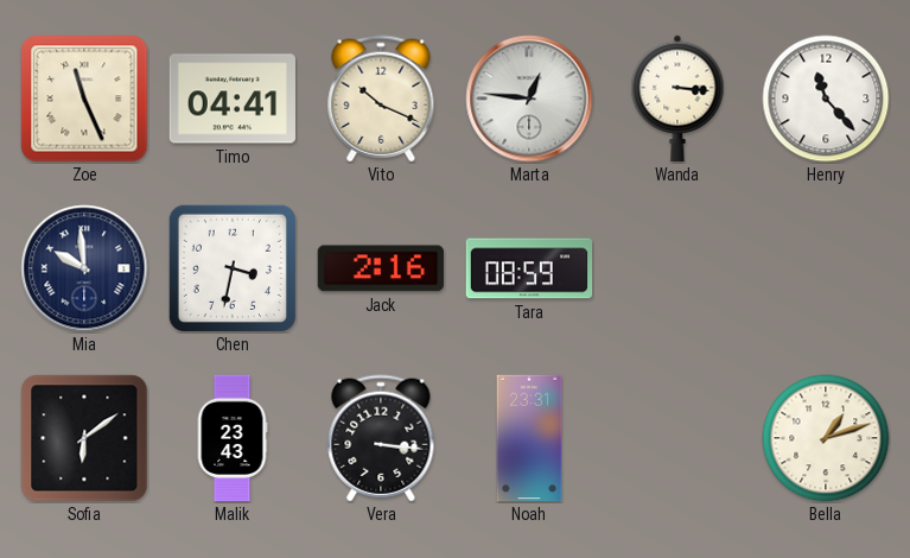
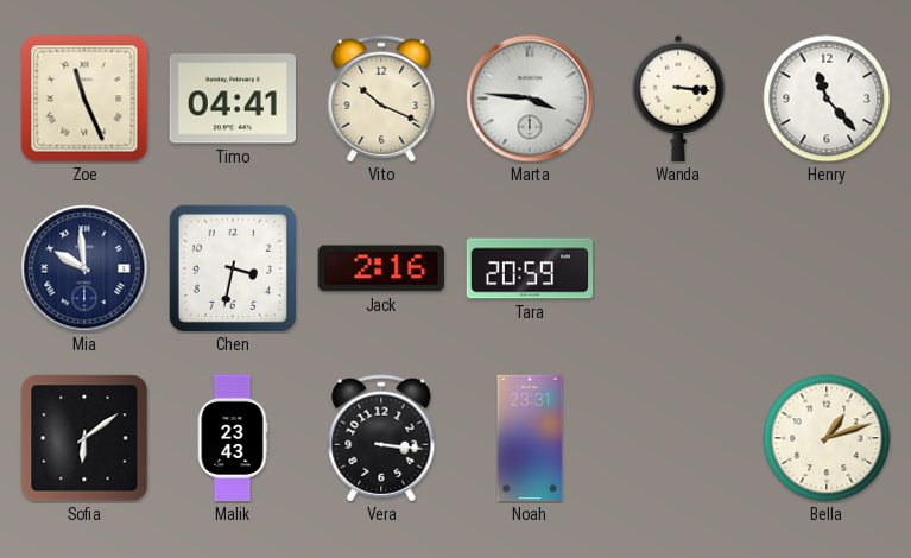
Marta: 12:46 -> 3:46
Tara: 08:59 -> 20:59
